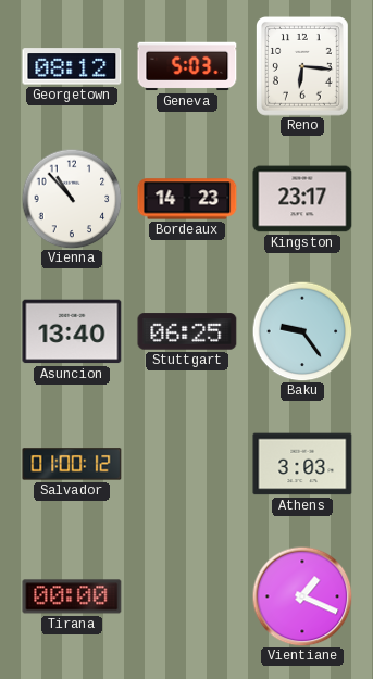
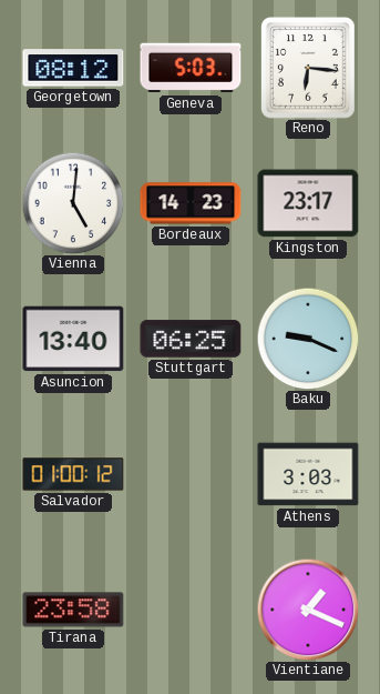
Vienna: 10:53 -> 5:01
Baku: 9:24 -> 9:19
Tirana: 00:00 -> 23:58
